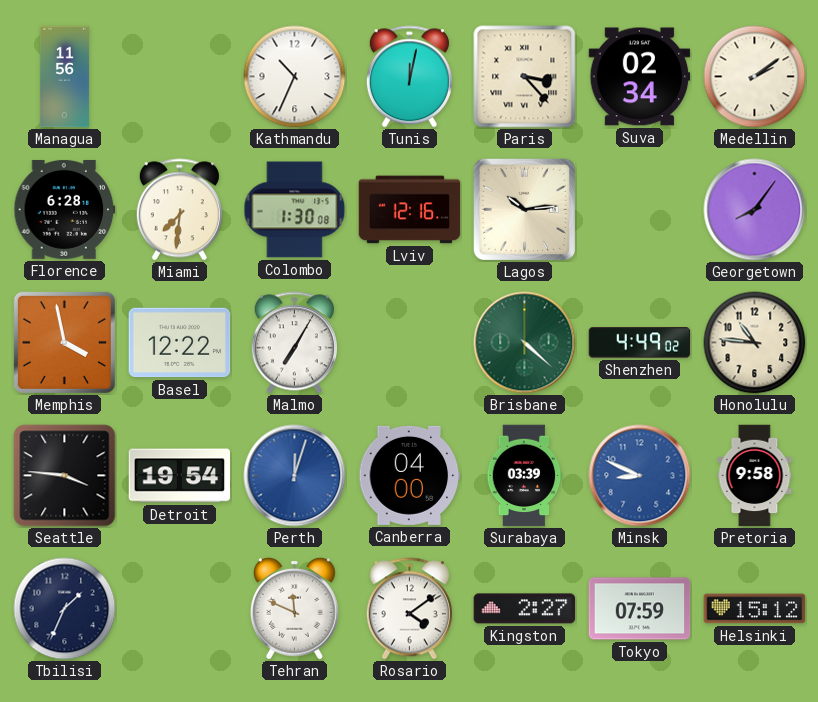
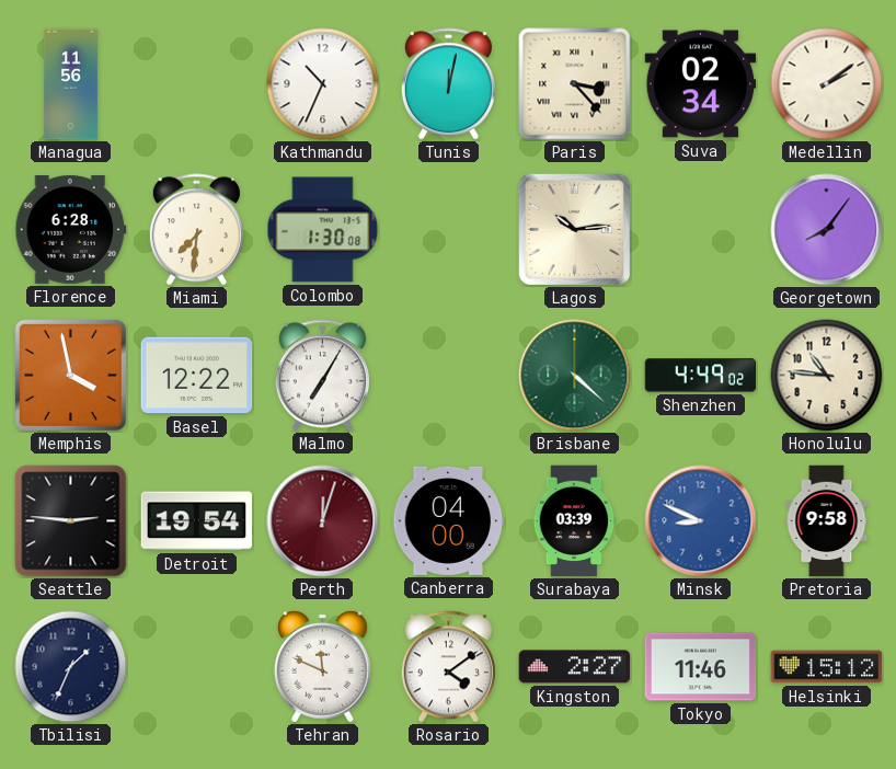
Lviv: 12:16 -> none
Seattle: 3:46 -> 2:46
Perth dial: blue -> burgundy
Tokyo: 07:59 -> 11:46
